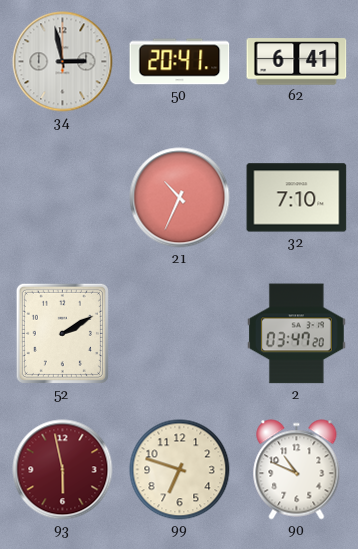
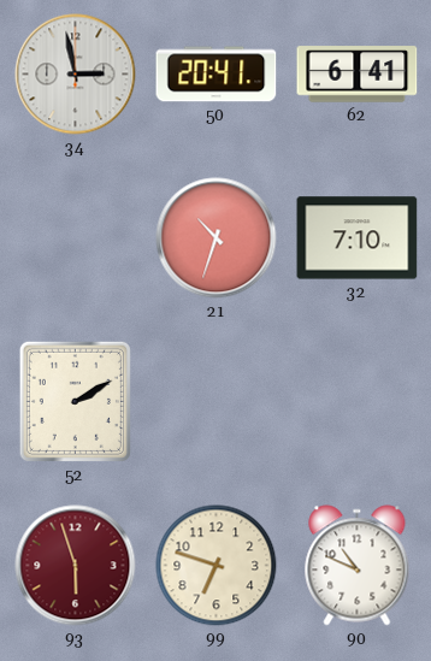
21: 10:34 -> 10:33
2: 03:47 -> none
93: 5:58 -> 5:57
